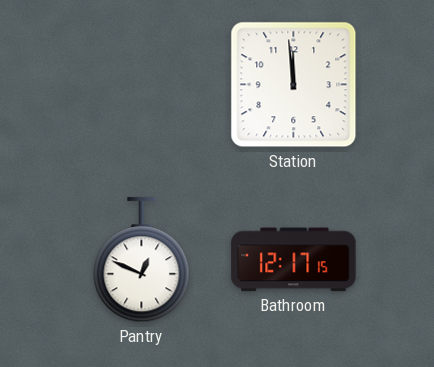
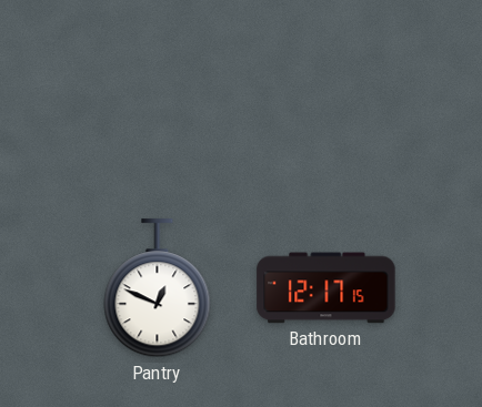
Station: 11:59 -> none
